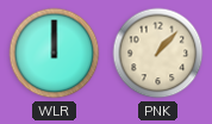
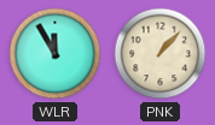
WLR: 12:00 -> 11:55
